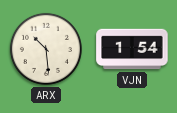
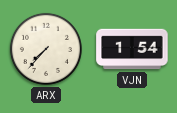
ARX: 10:29 -> 7:37
